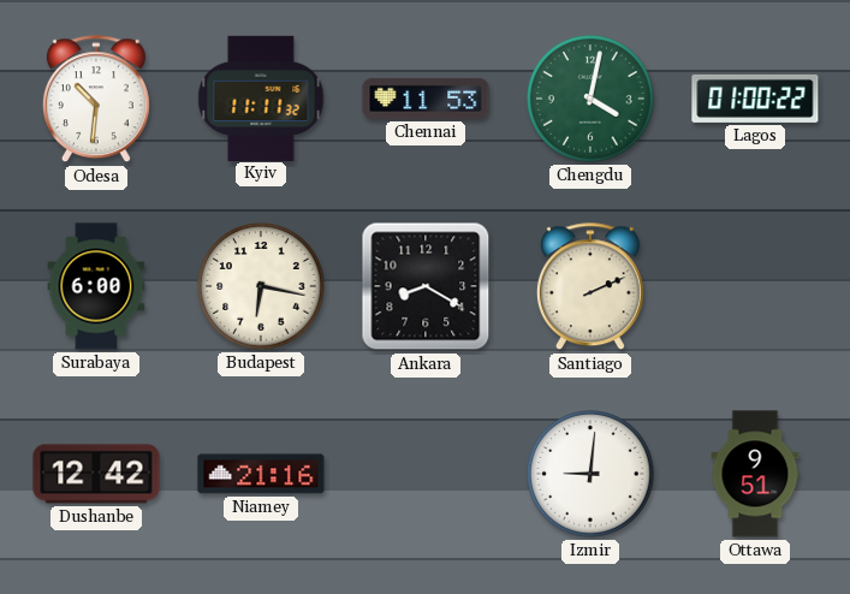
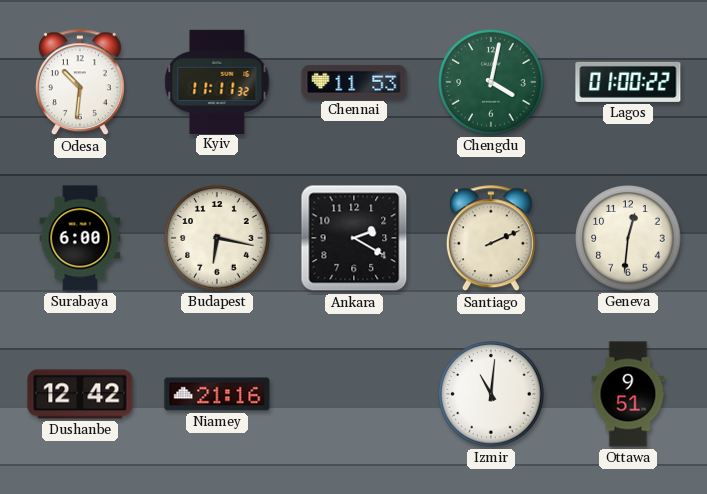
Ankara: 8:20 -> 2:20
Geneva: none -> 12:31
Izmir: 9:01 -> 11:01
